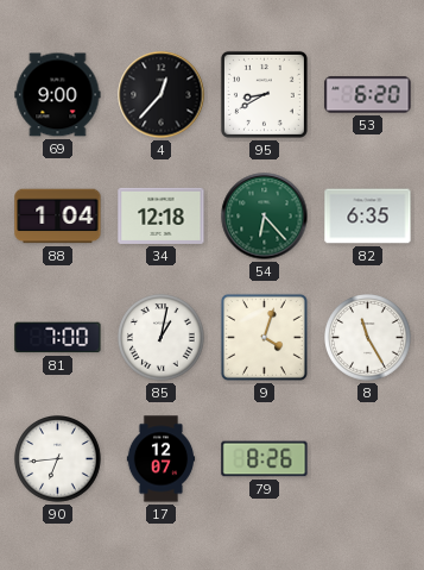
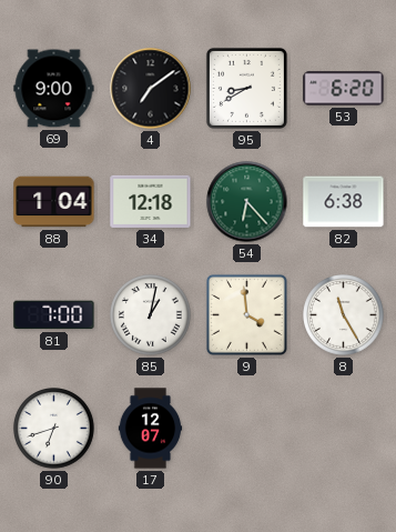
4: 12:37 -> 7:09
82: 6:35 -> 6:38
9: 4:03 -> 3:59
90: 6:44 -> 6:42
79: 8:26 -> none
